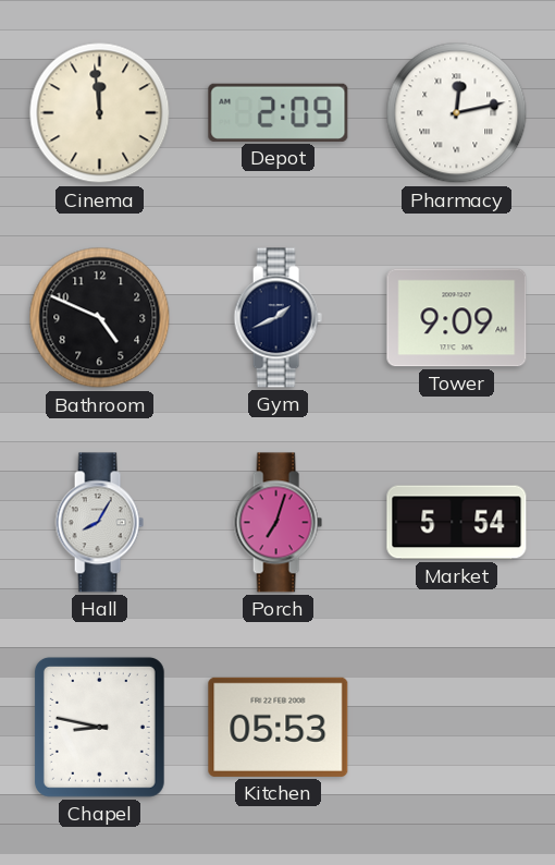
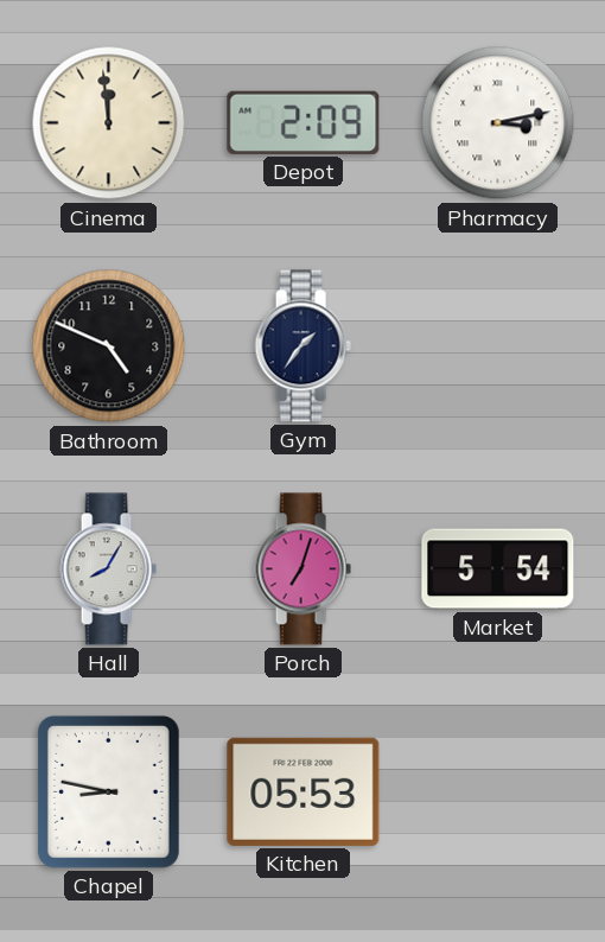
Pharmacy: 12:13 -> 3:13
Gym: 1:41 -> 1:36
Tower: 9:09 -> none
